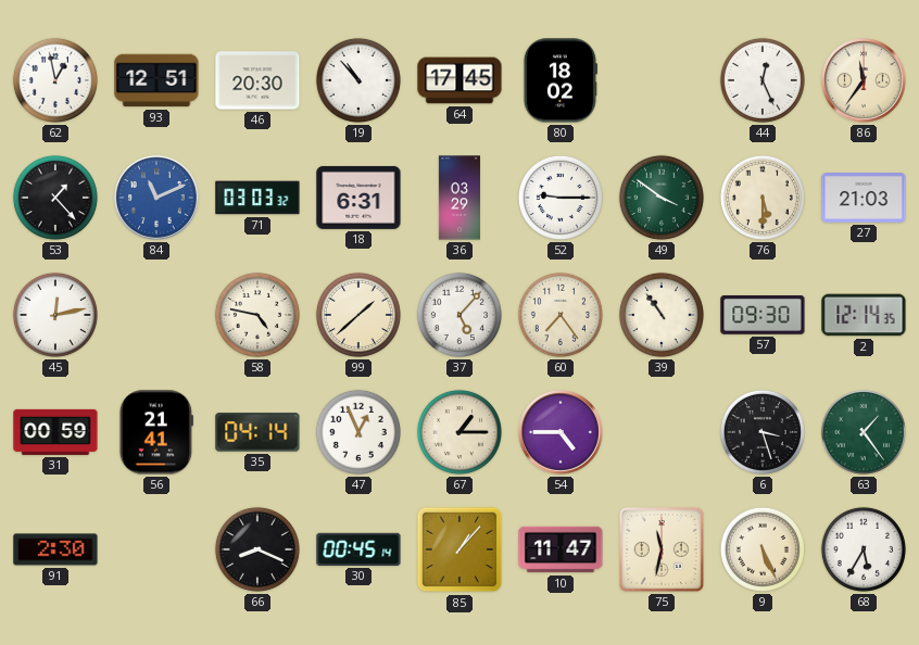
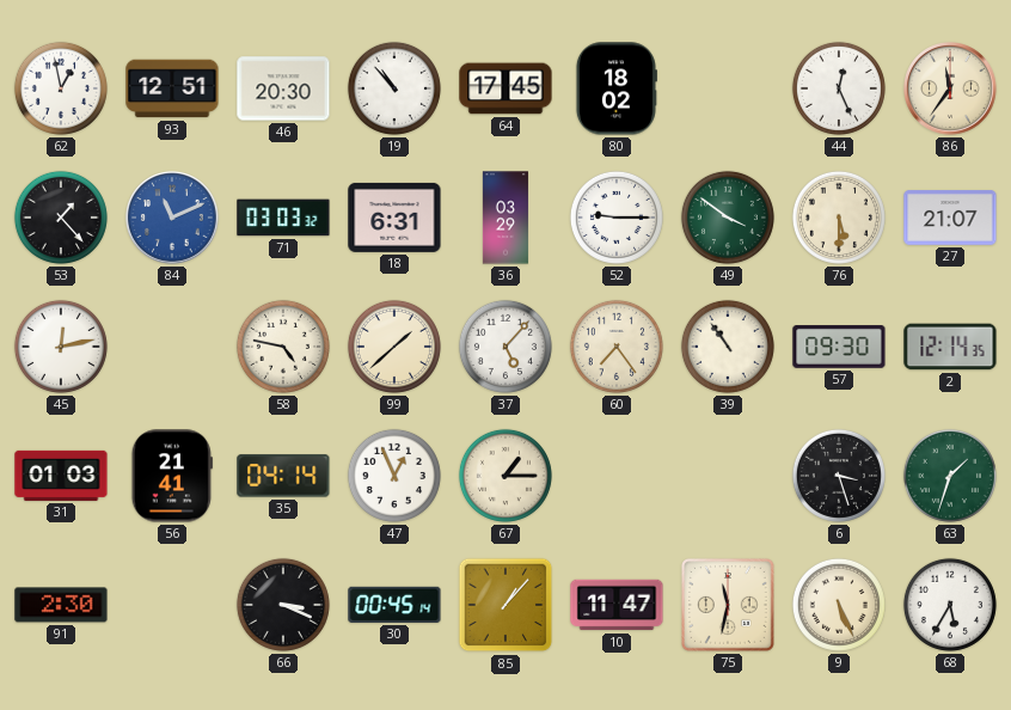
27: 21:03 -> 21:07
31: 00:59 -> 01:03
54: 4:45 -> none
63: 1:24 -> 1:33
66: 8:19 -> 3:19
